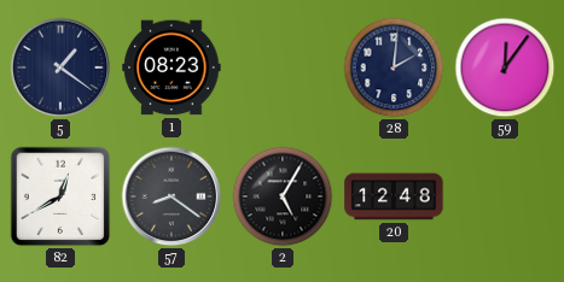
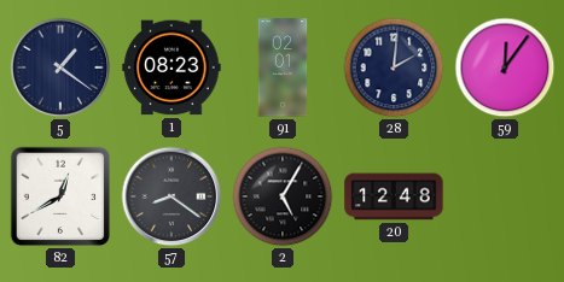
91: none -> 02:01
